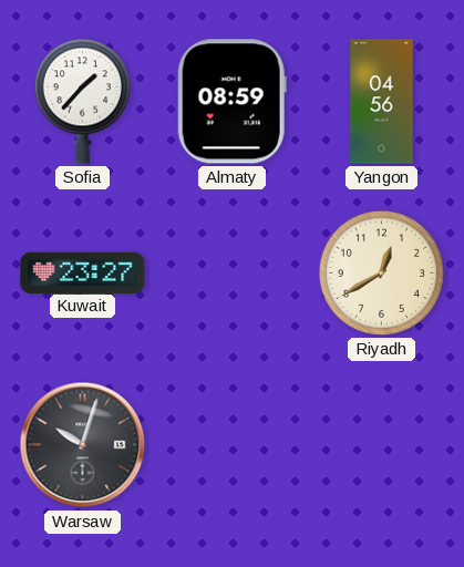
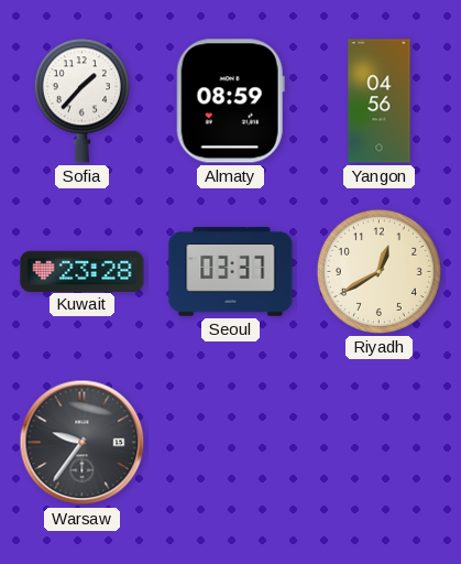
Kuwait: 23:27 -> 23:28
Seoul: none -> 03:37
Warsaw: 10:03 -> 9:36
